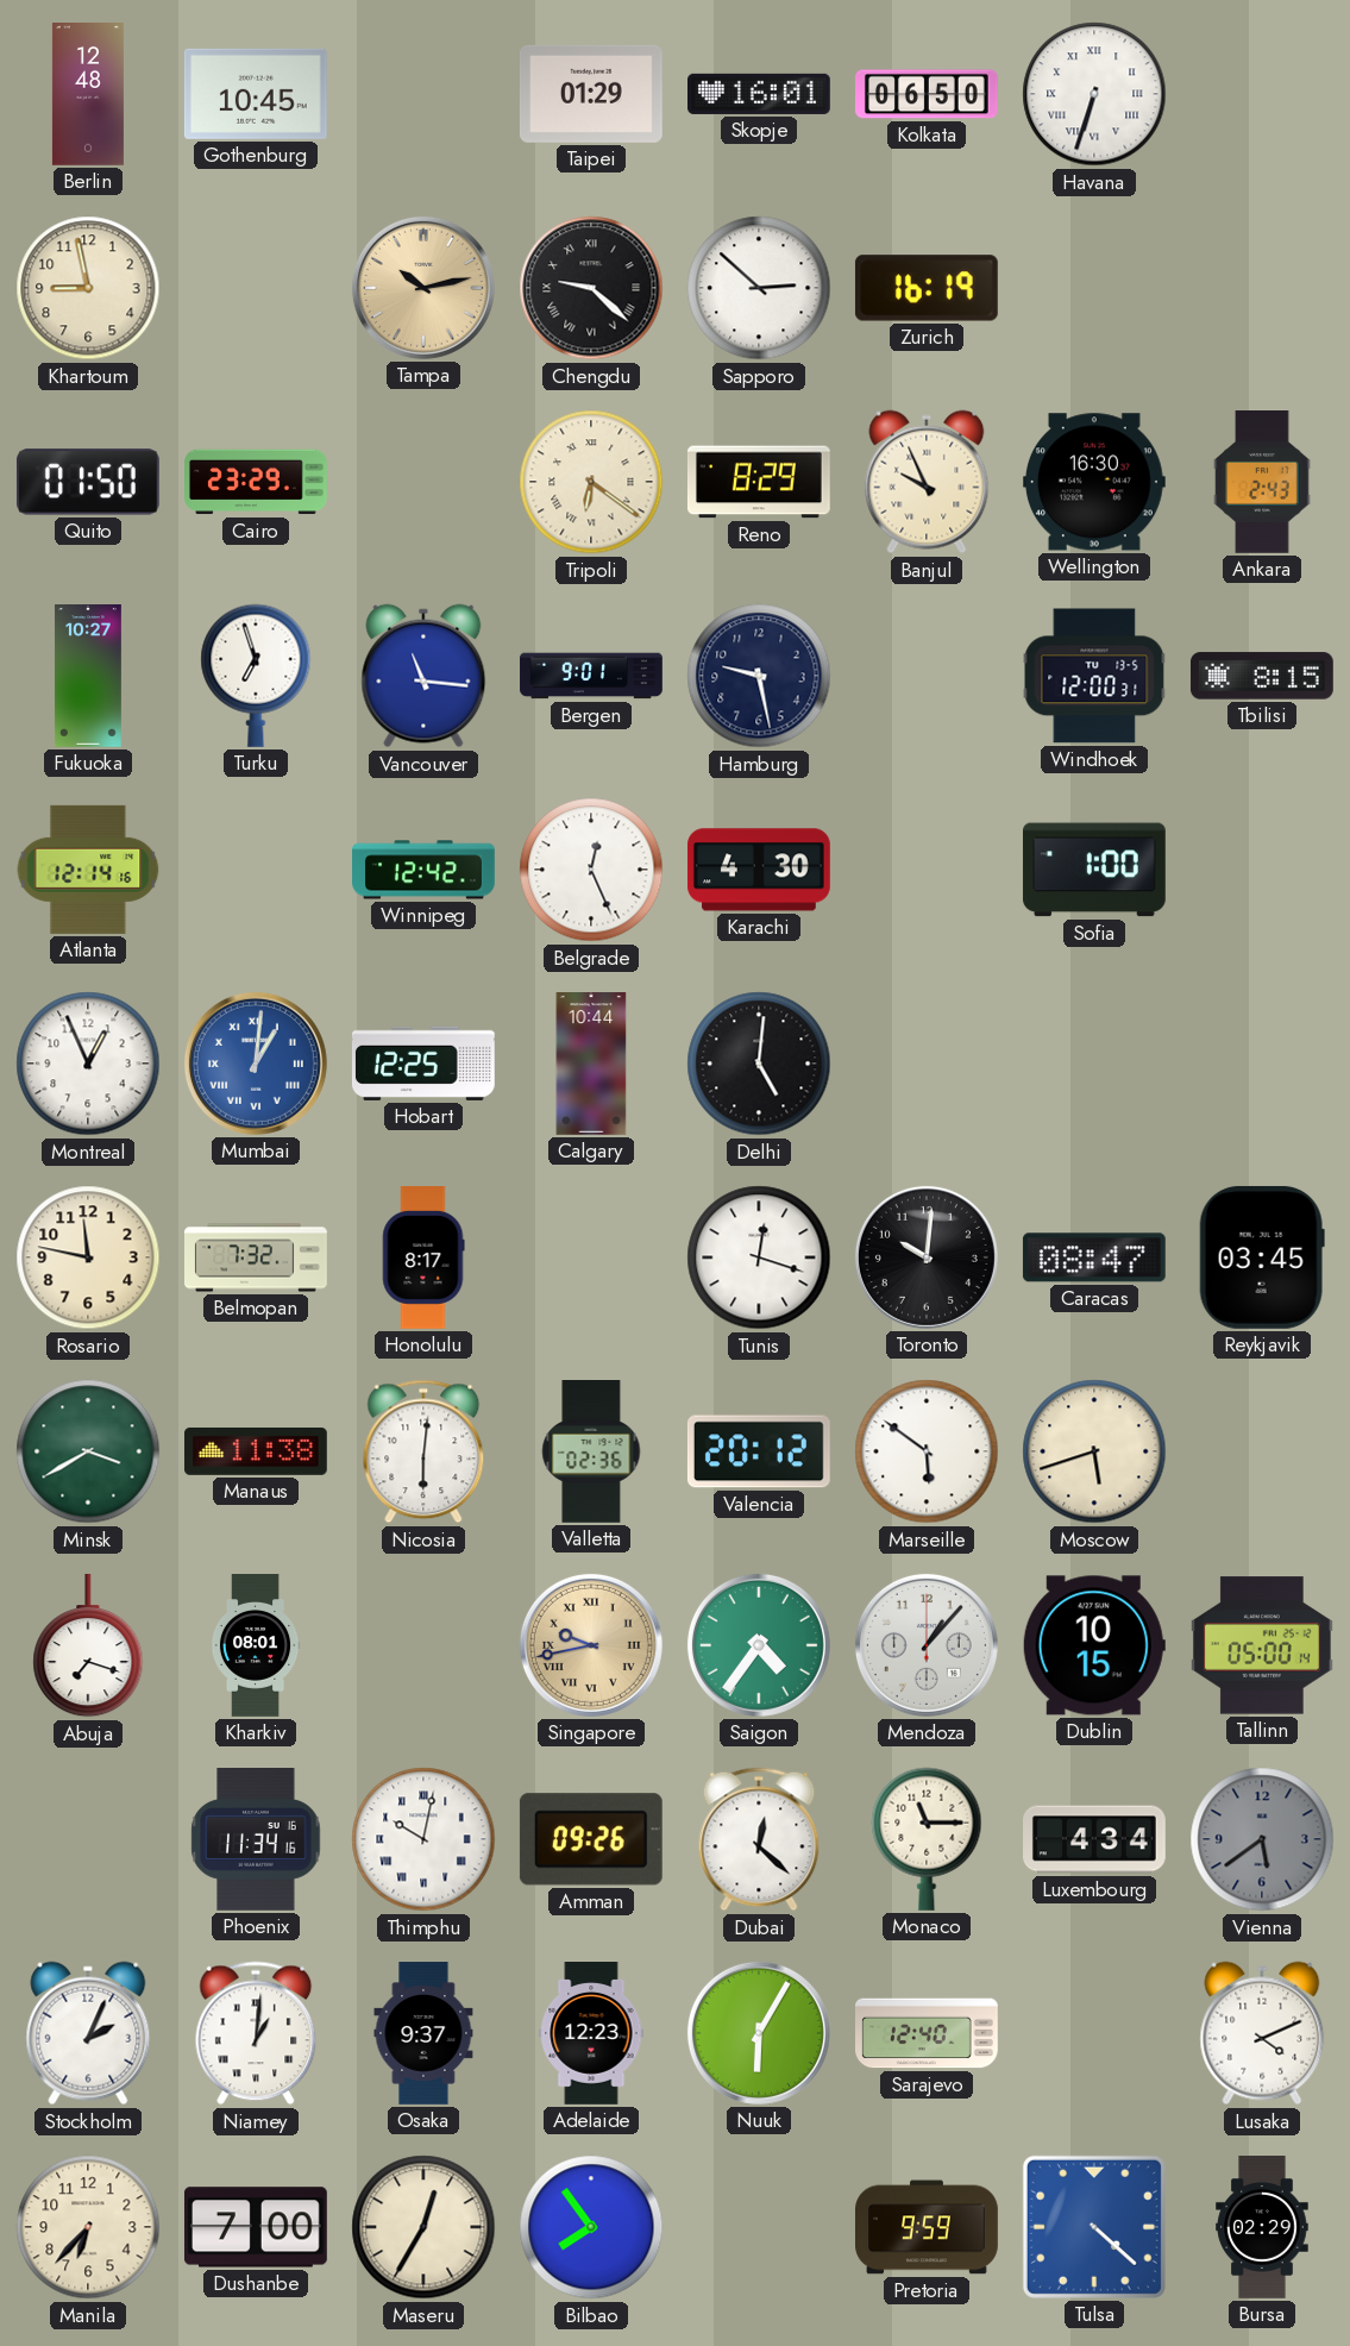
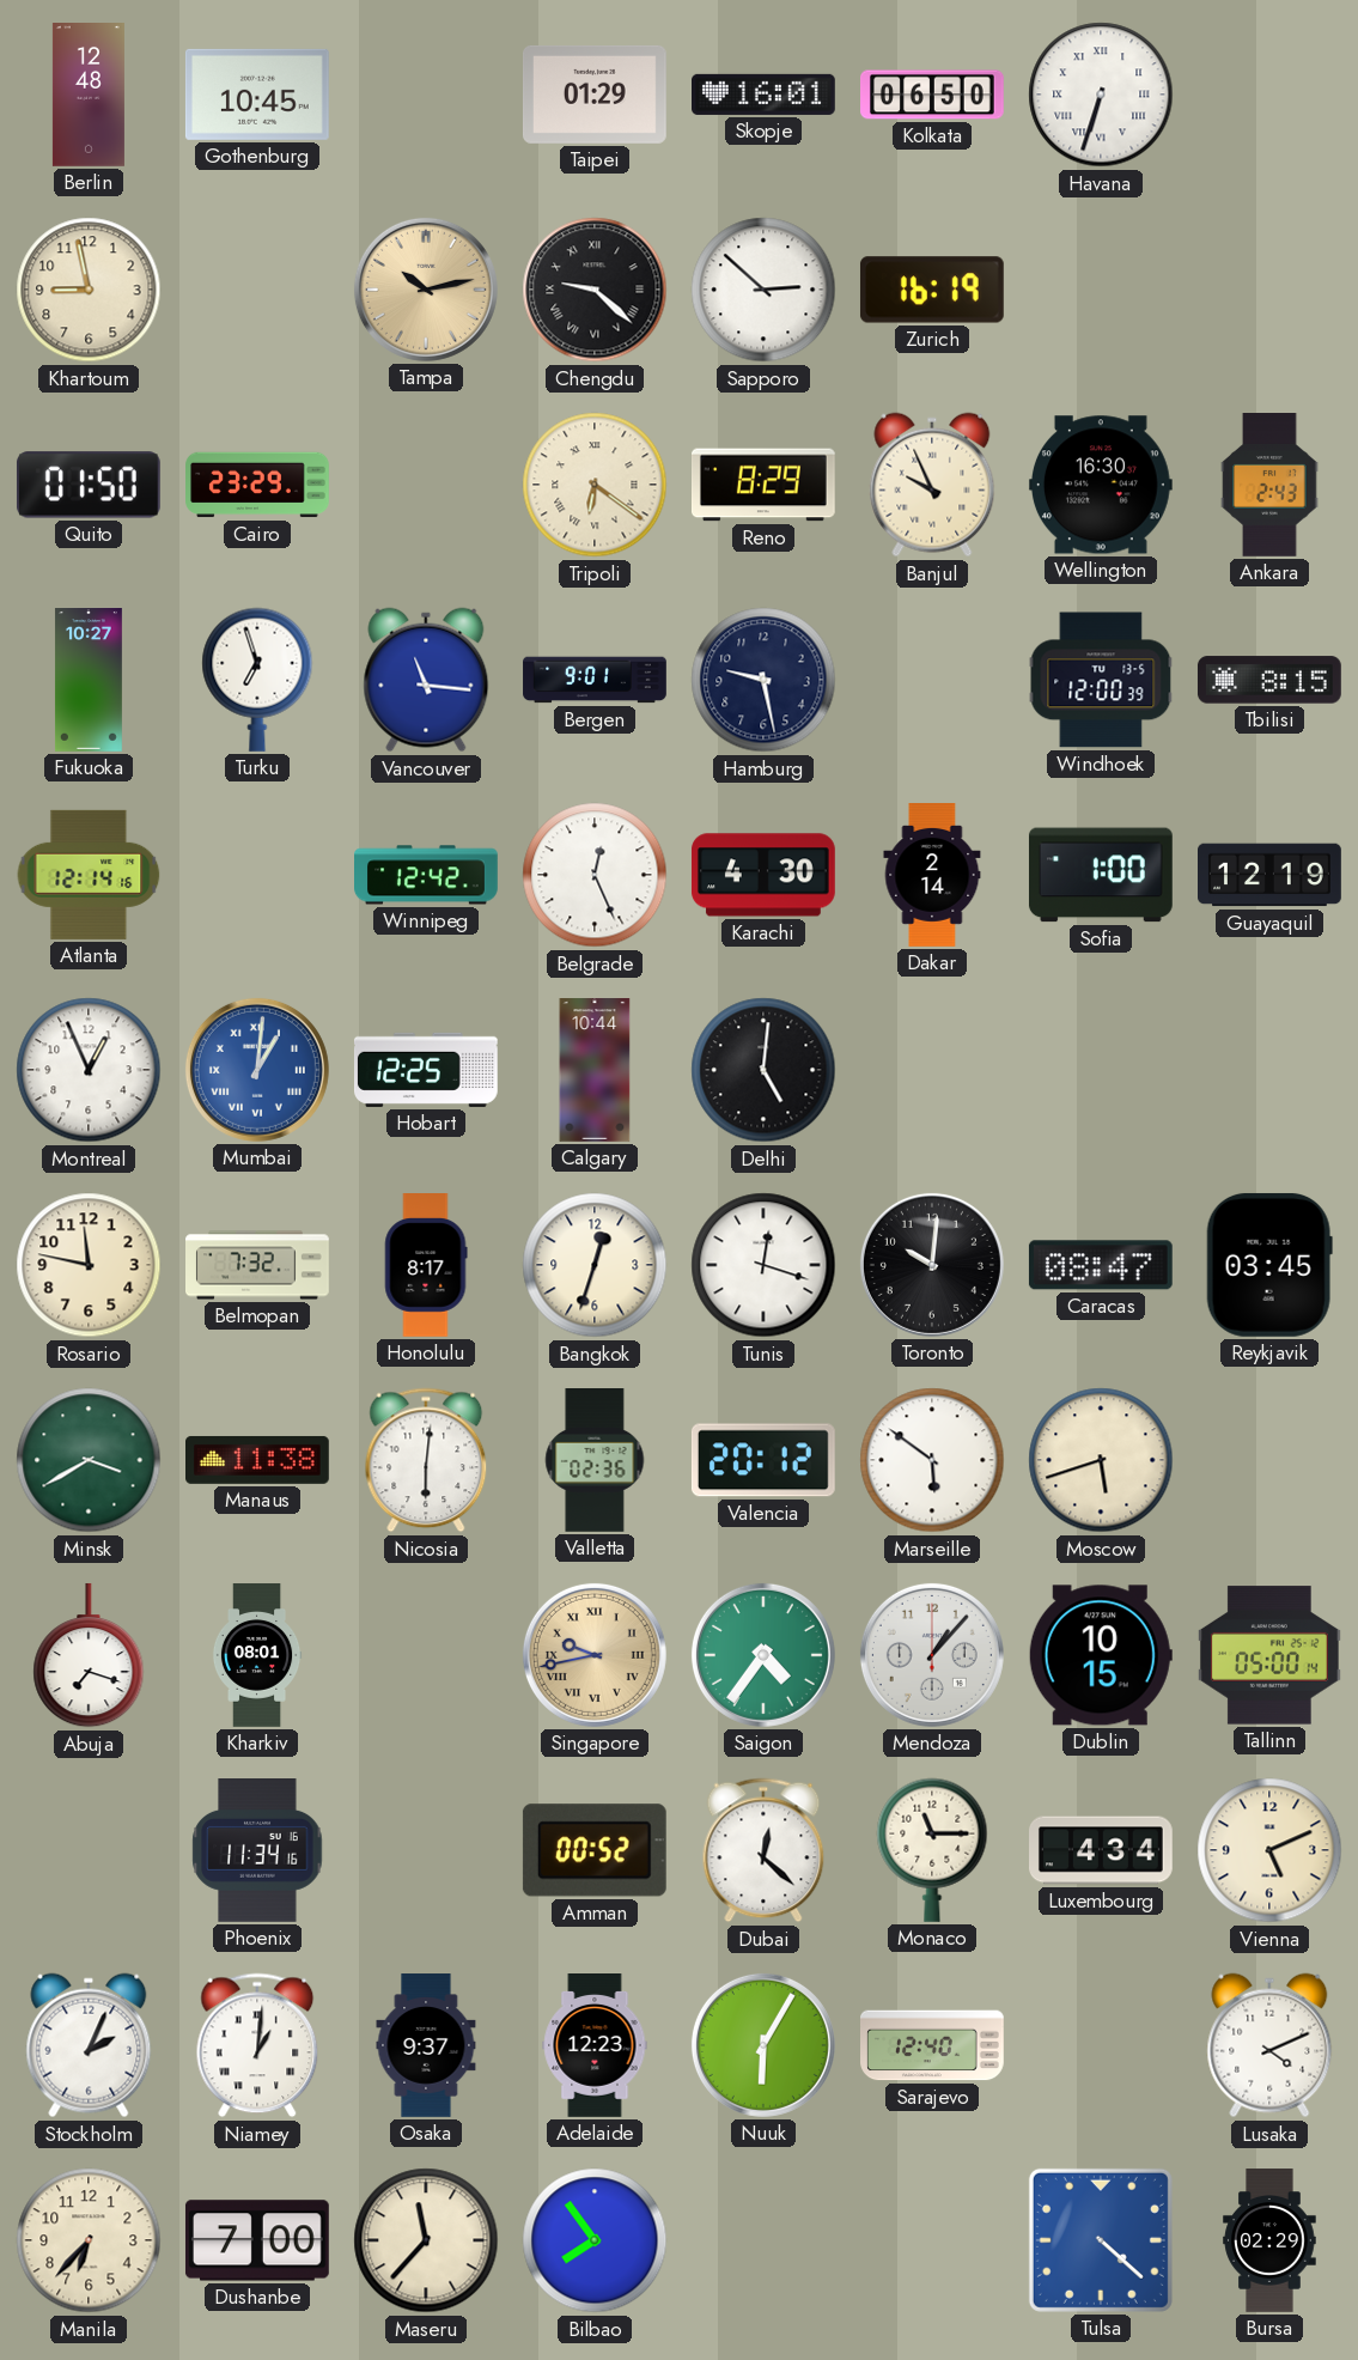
Windhoek: 12:00:31 -> 12:00:39
Dakar: none -> 2:14
Guayaquil: none -> 12:19
Bangkok: none -> 12:33
Thimphu: 10:02 -> none
Amman: 09:26 -> 00:52
Vienna: 5:39 -> 5:11
Vienna dial: grey -> cream
Maseru: 12:35 -> 11:37
Pretoria: 9:59 -> none
